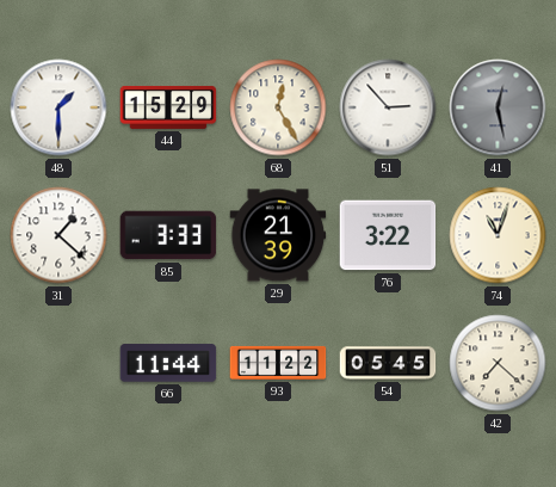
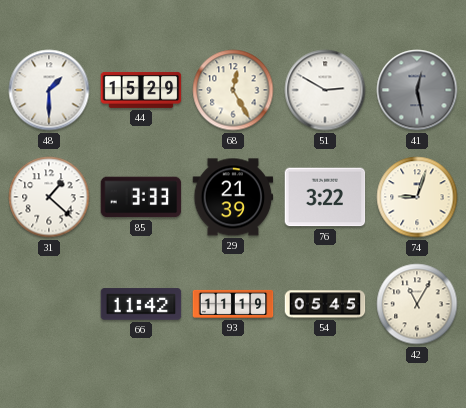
51: 2:53 -> 2:50
74: 11:03 -> 9:03
66: 11:44 -> 11:42
93: 11:22 -> 11:19
42: 7:22 -> 11:05
